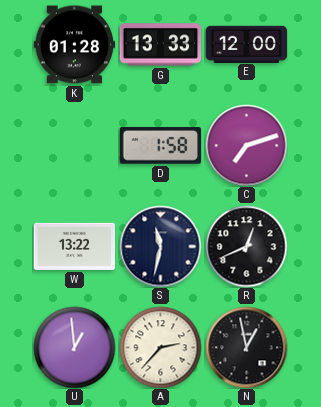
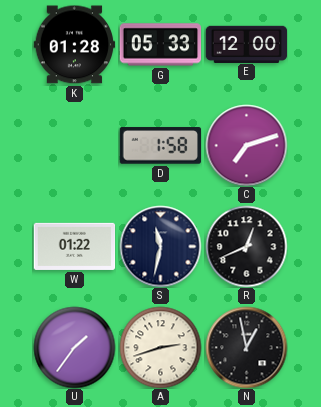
G: 13:33 -> 05:33
W: 13:22 -> 01:22
U: 12:59 -> 1:36
A: 2:37 -> 2:42
